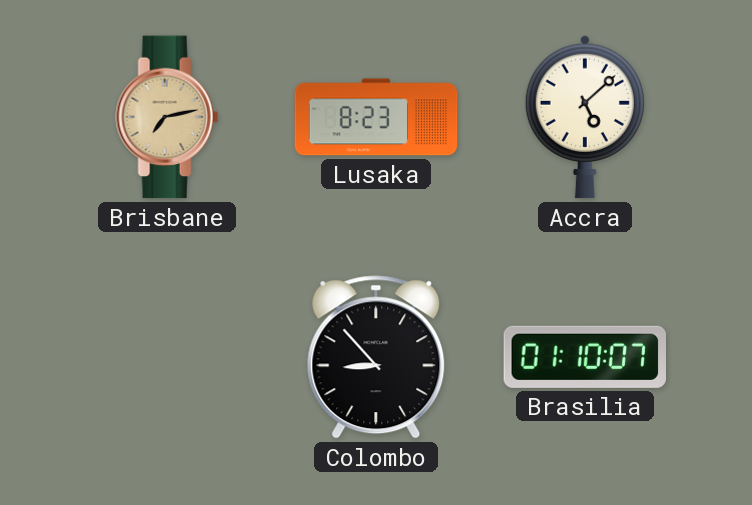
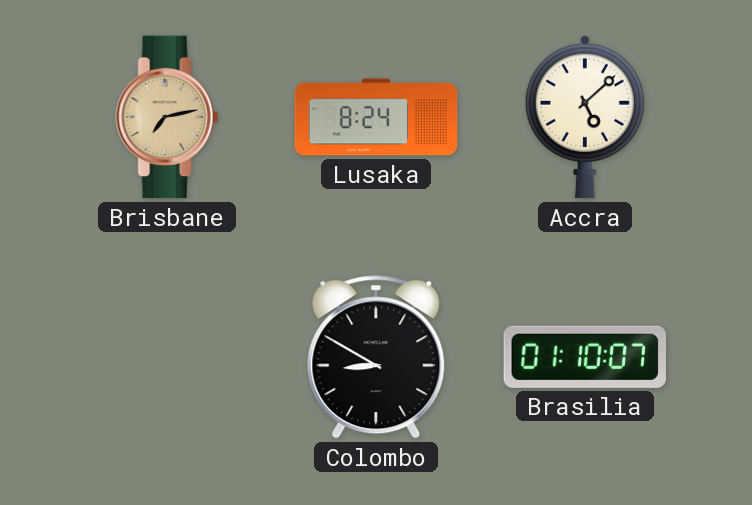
Lusaka: 8:23 -> 8:24
Colombo: 8:53 -> 8:50
